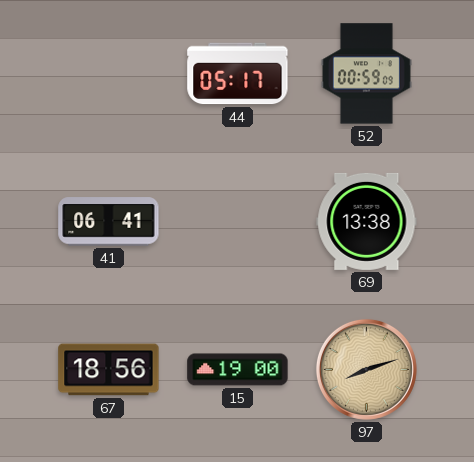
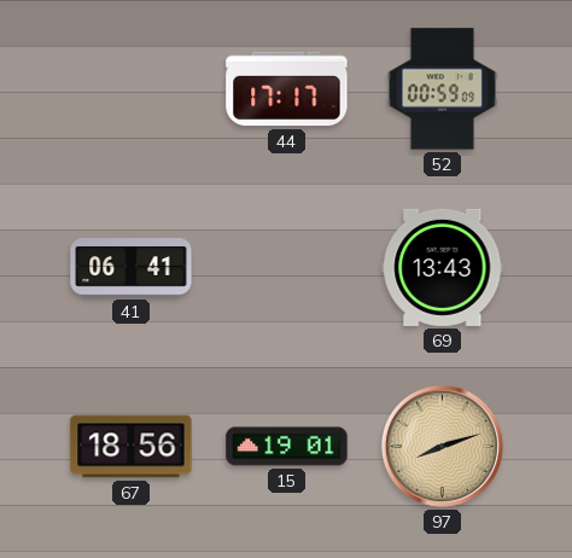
44: 05:17 -> 17:17
69: 13:38 -> 13:43
15: 19:00 -> 19:01
